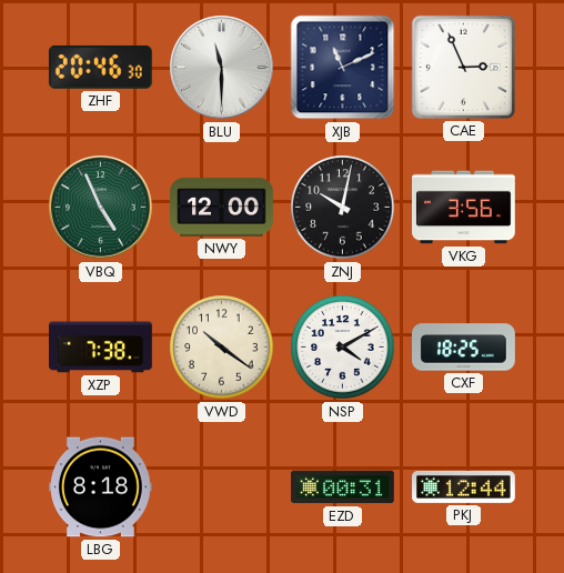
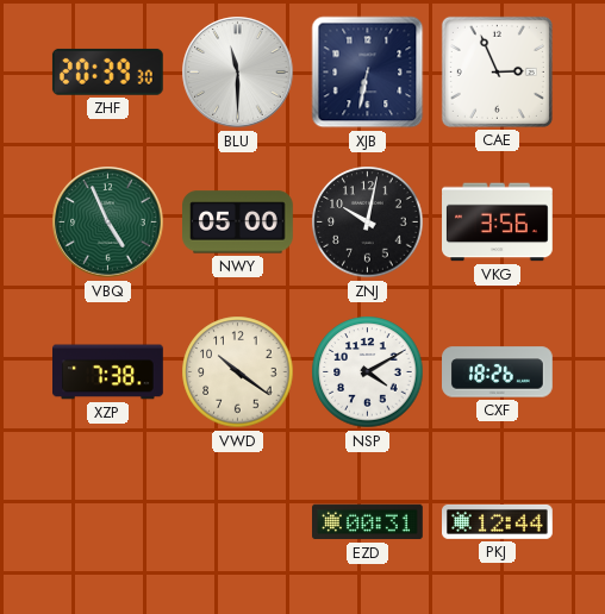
ZHF: 20:46 -> 20:39
XJB: 11:11 -> 6:32
NWY: 12:00 -> 05:00
CXF: 18:25 -> 18:26
LBG: 8:18 -> none
